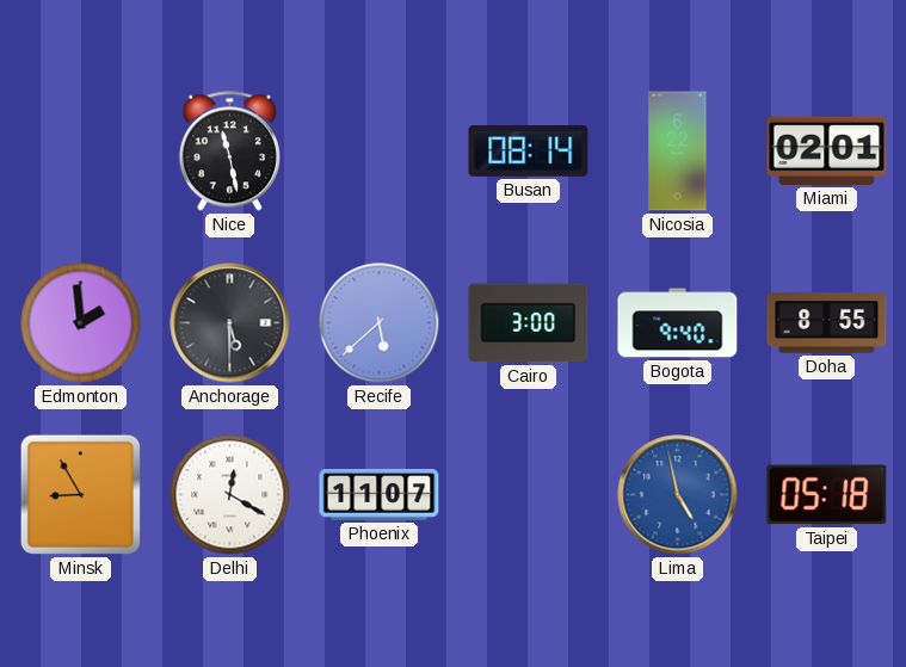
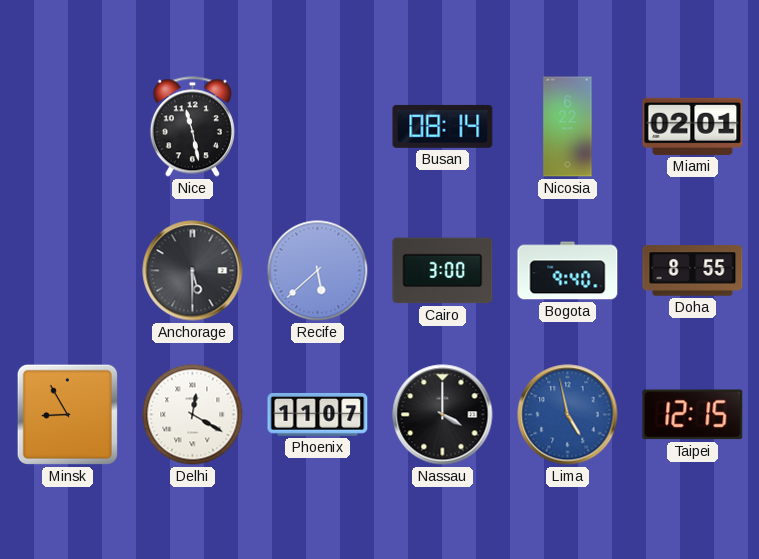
Edmonton: 1:59 -> none
Nassau: none -> 4:00
Taipei: 05:18 -> 12:15
